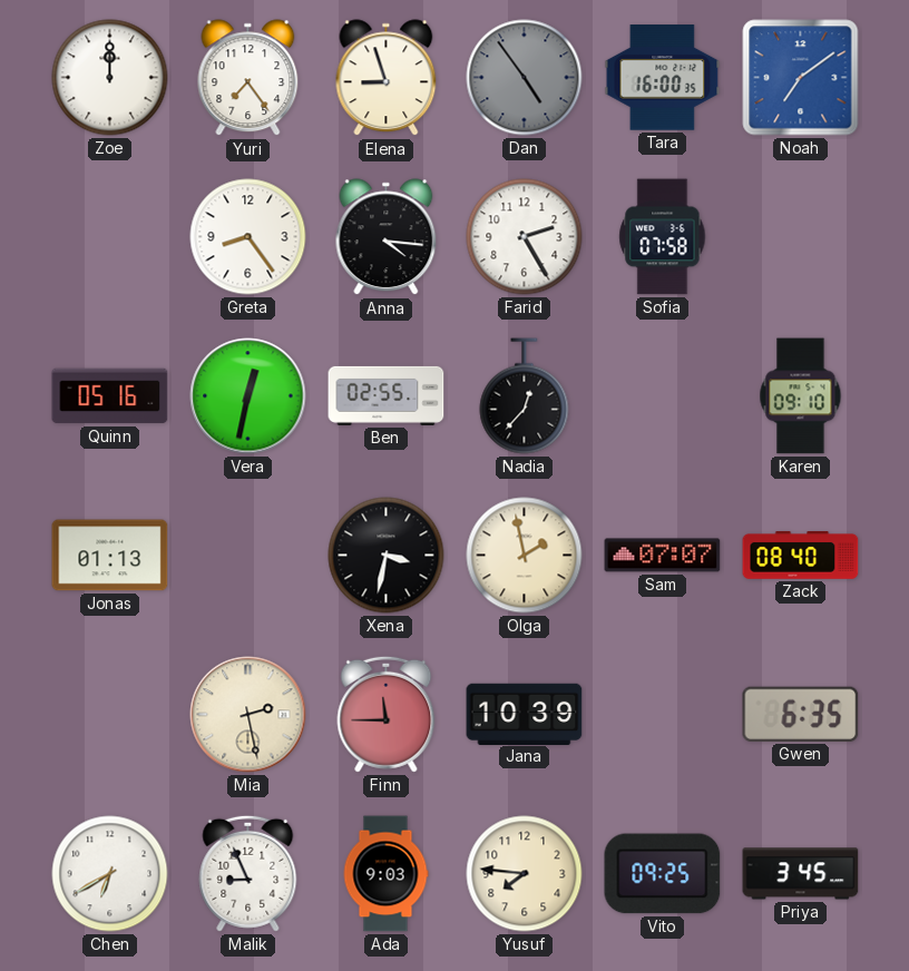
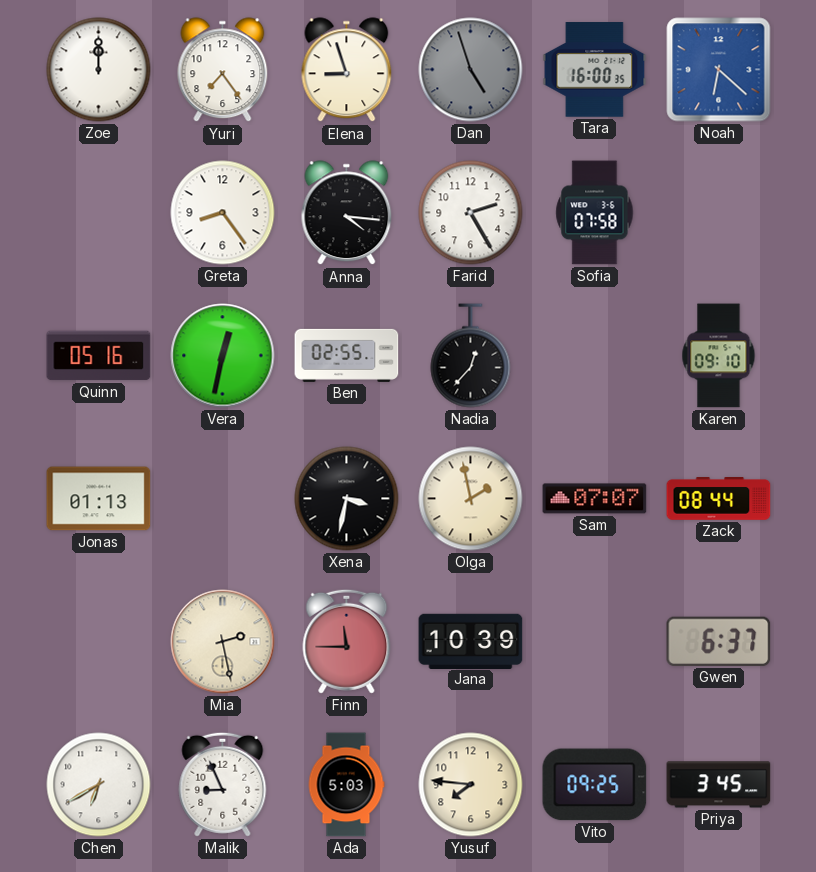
Dan: 4:54 -> 4:57
Noah: 7:09 -> 6:22
Zack: 08:40 -> 08:44
Gwen: 6:35 -> 6:37
Ada: 9:03 -> 5:03
